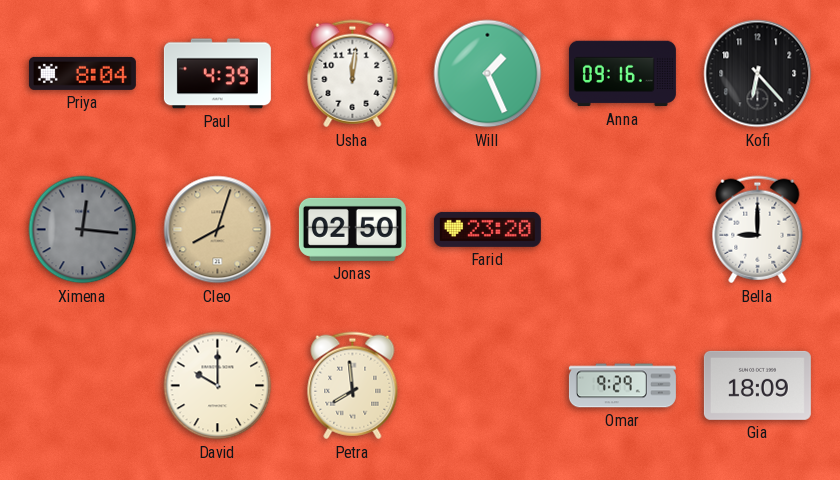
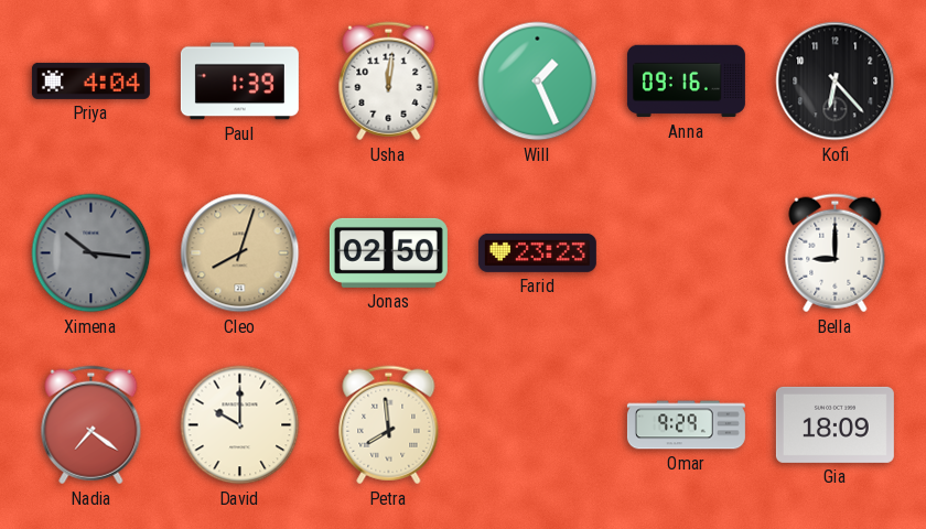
Priya: 8:04 -> 4:04
Paul: 4:39 -> 1:39
Ximena: 12:16 -> 10:16
Farid: 23:20 -> 23:23
Nadia: none -> 7:21
